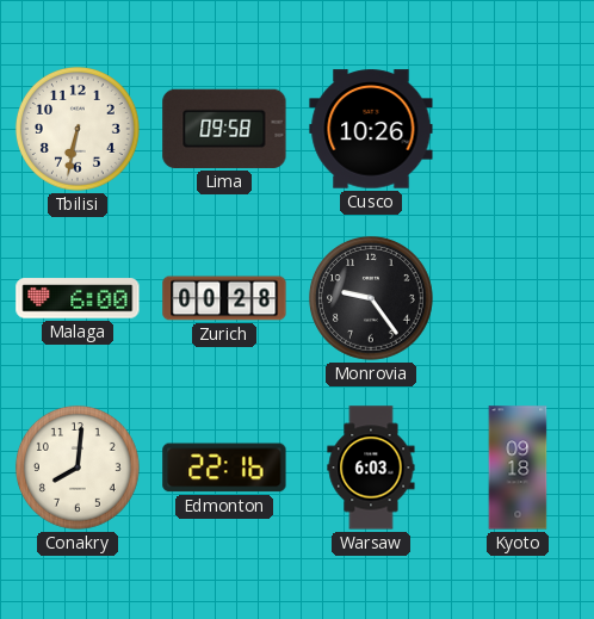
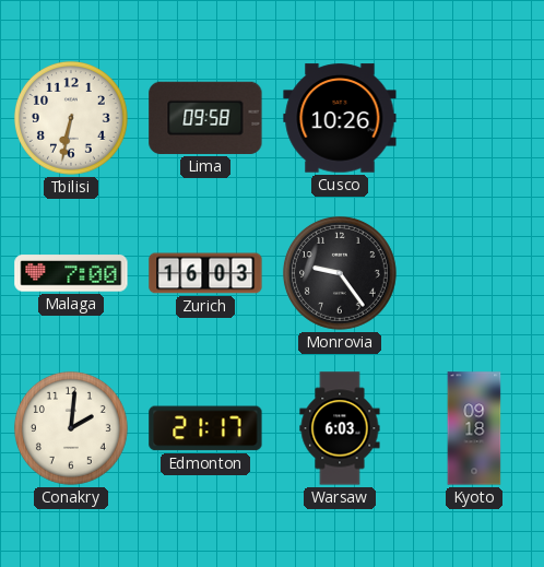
Malaga: 6:00 -> 7:00
Zurich: 00:28 -> 16:03
Conakry: 8:01 -> 2:01
Edmonton: 22:16 -> 21:17
